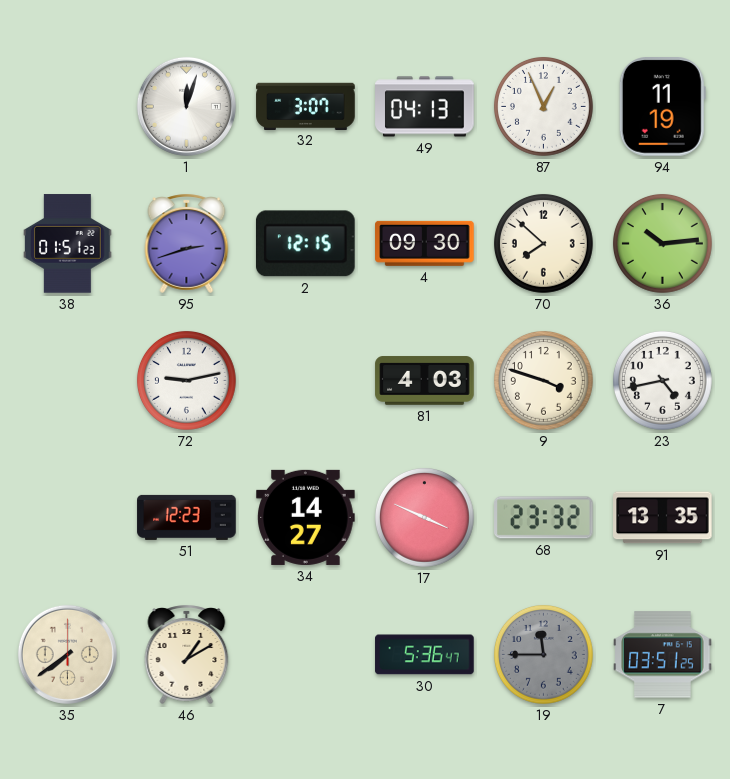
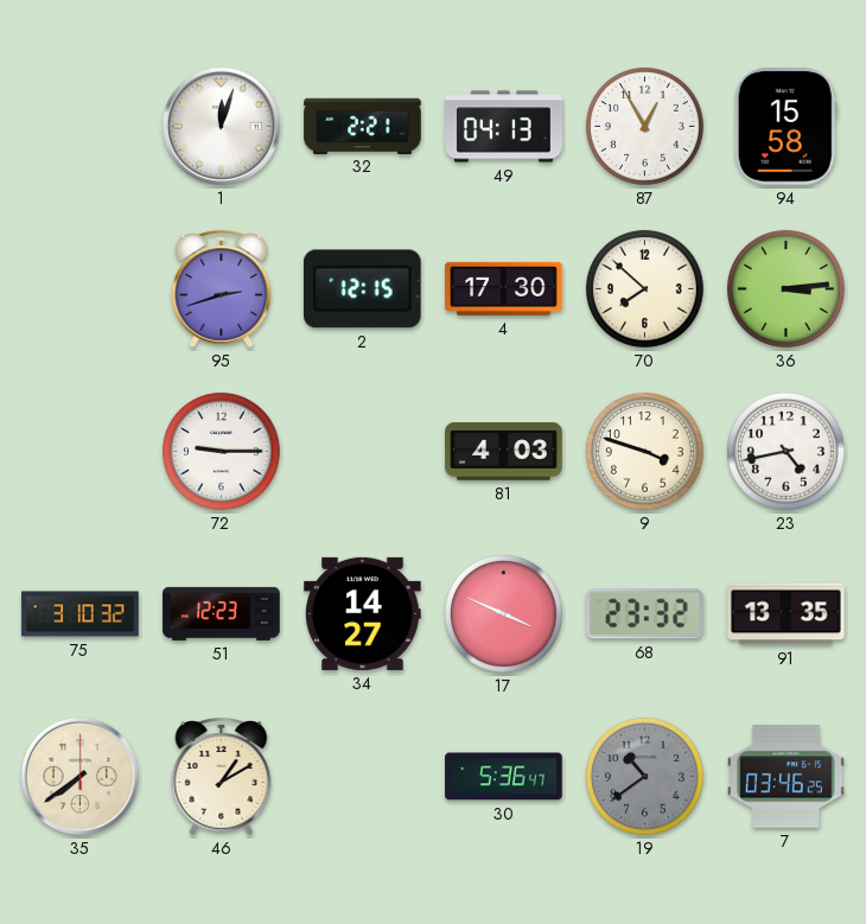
32: 3:07 -> 2:21
87: 12:56 -> 12:55
94: 11:19 -> 15:58
38: 01:51 -> none
4: 09:30 -> 17:30
36: 10:14 -> 3:14
72: 9:13 -> 9:15
75: none -> 3:10
19: 11:45 -> 10:39
7: 03:51 -> 03:46
